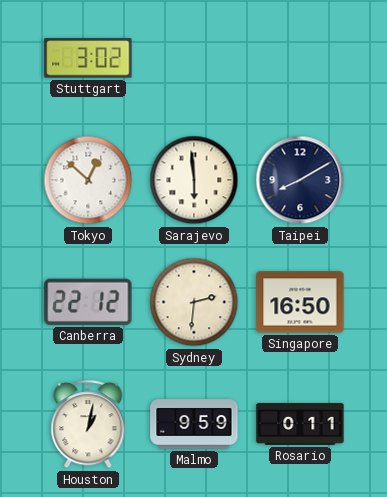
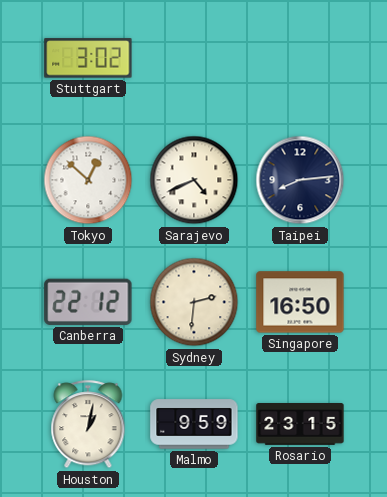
Sarajevo: 5:59 -> 4:41
Taipei: 8:10 -> 8:14
Rosario: 0:11 -> 23:15
